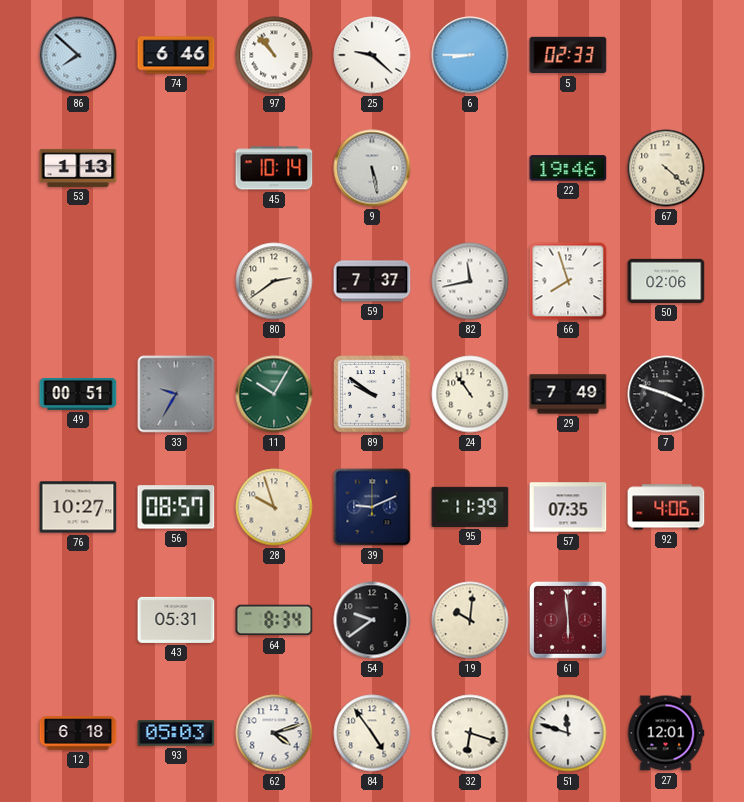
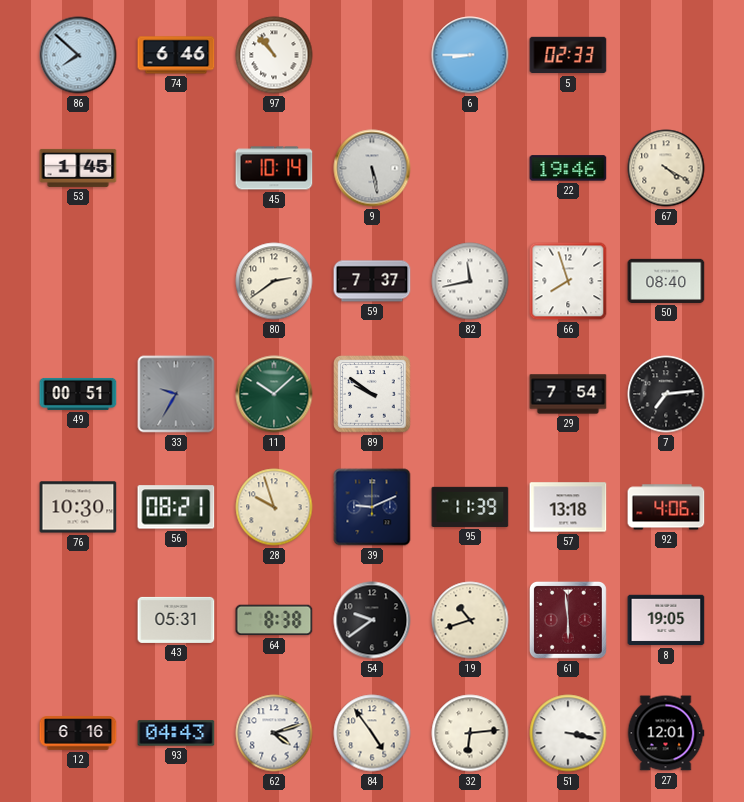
25: 9:22 -> none
53: 1:13 -> 1:45
67: 4:22 -> 4:20
50: 02:06 -> 08:40
11: 10:05 -> 10:08
24: 10:54 -> none
29: 7:49 -> 7:54
7: 3:48 -> 7:14
76: 10:27 -> 10:30
56: 08:57 -> 08:21
57: 07:35 -> 13:18
64: 8:34 -> 8:38
19: 10:01 -> 10:42
8: none -> 19:05
12: 6:18 -> 6:16
93: 05:03 -> 04:43
32: 6:18 -> 6:14
51: 11:48 -> 3:17
